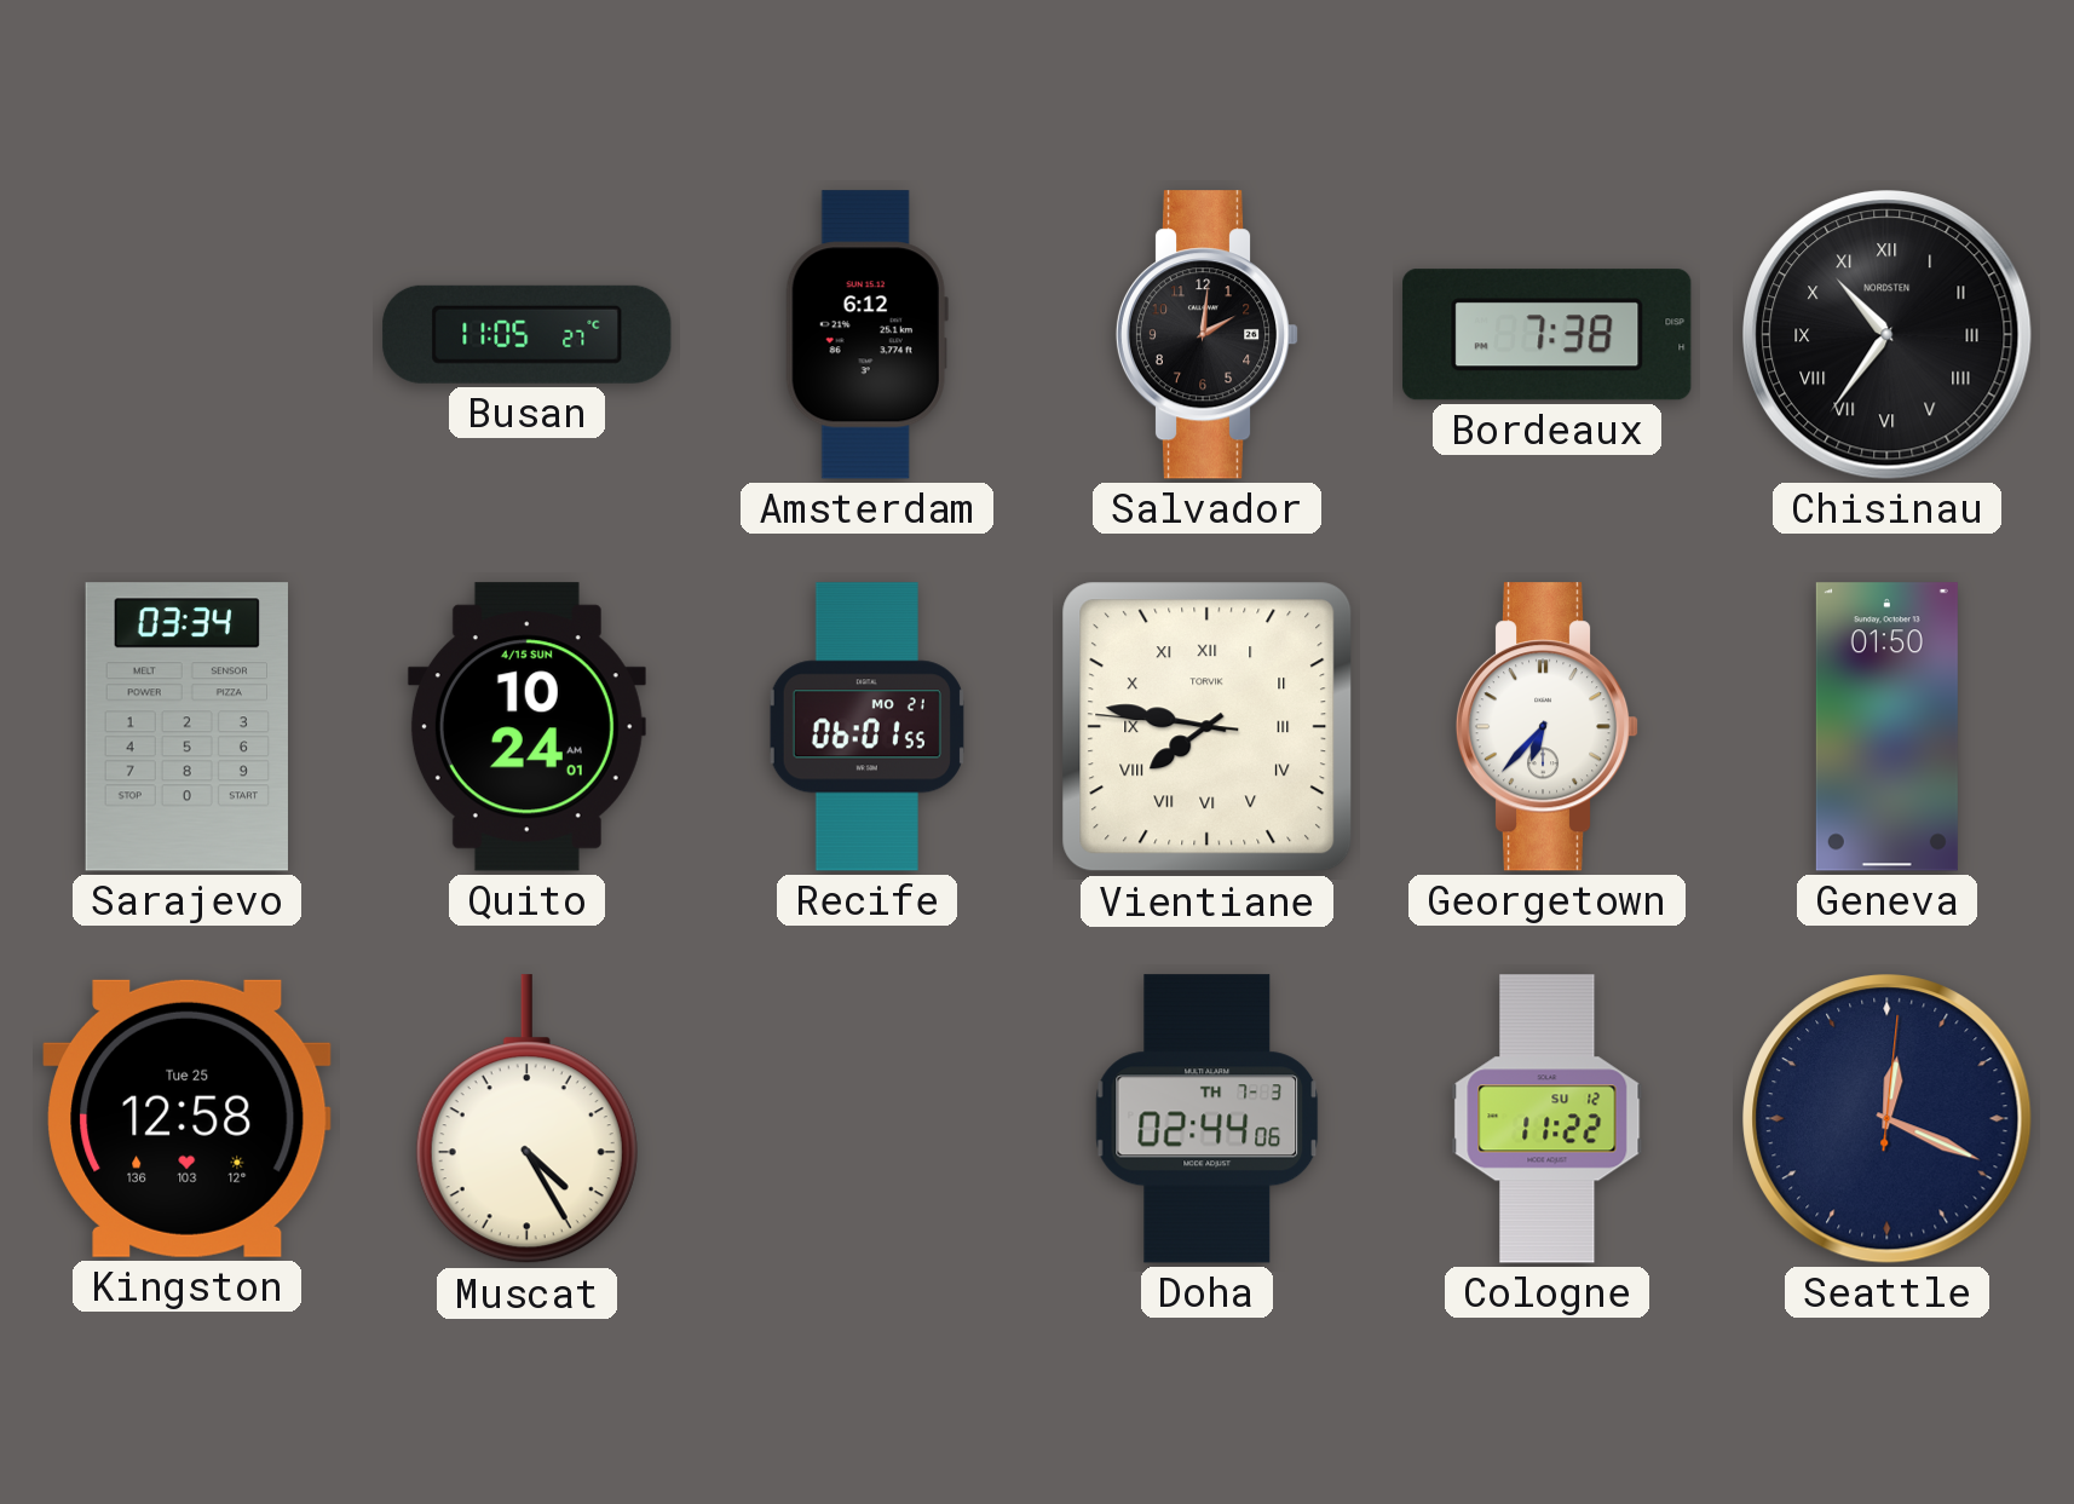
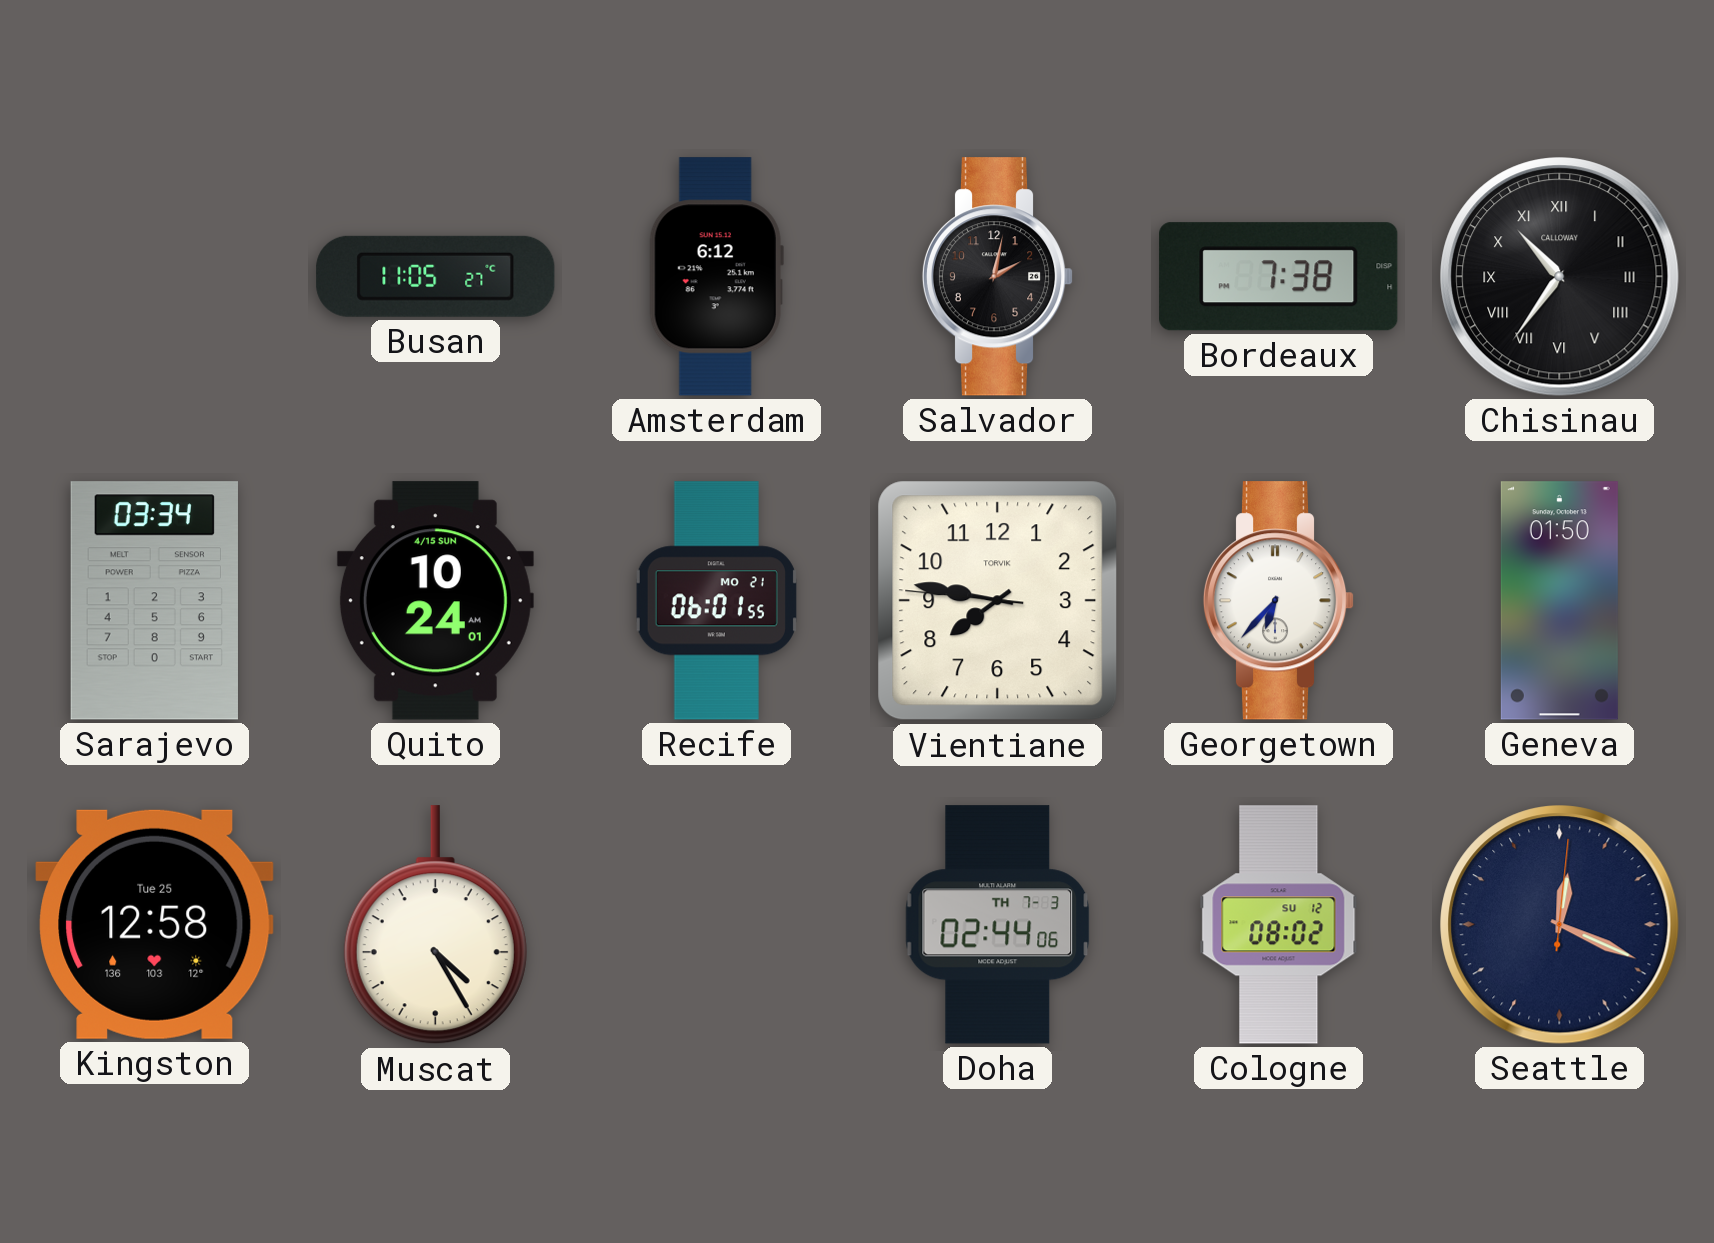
Salvador: 2:01 -> 2:02
Chisinau brand: NORDSTEN -> CALLOWAY
Vientiane numerals: Roman -> Arabic
Cologne: 11:22 -> 08:02
